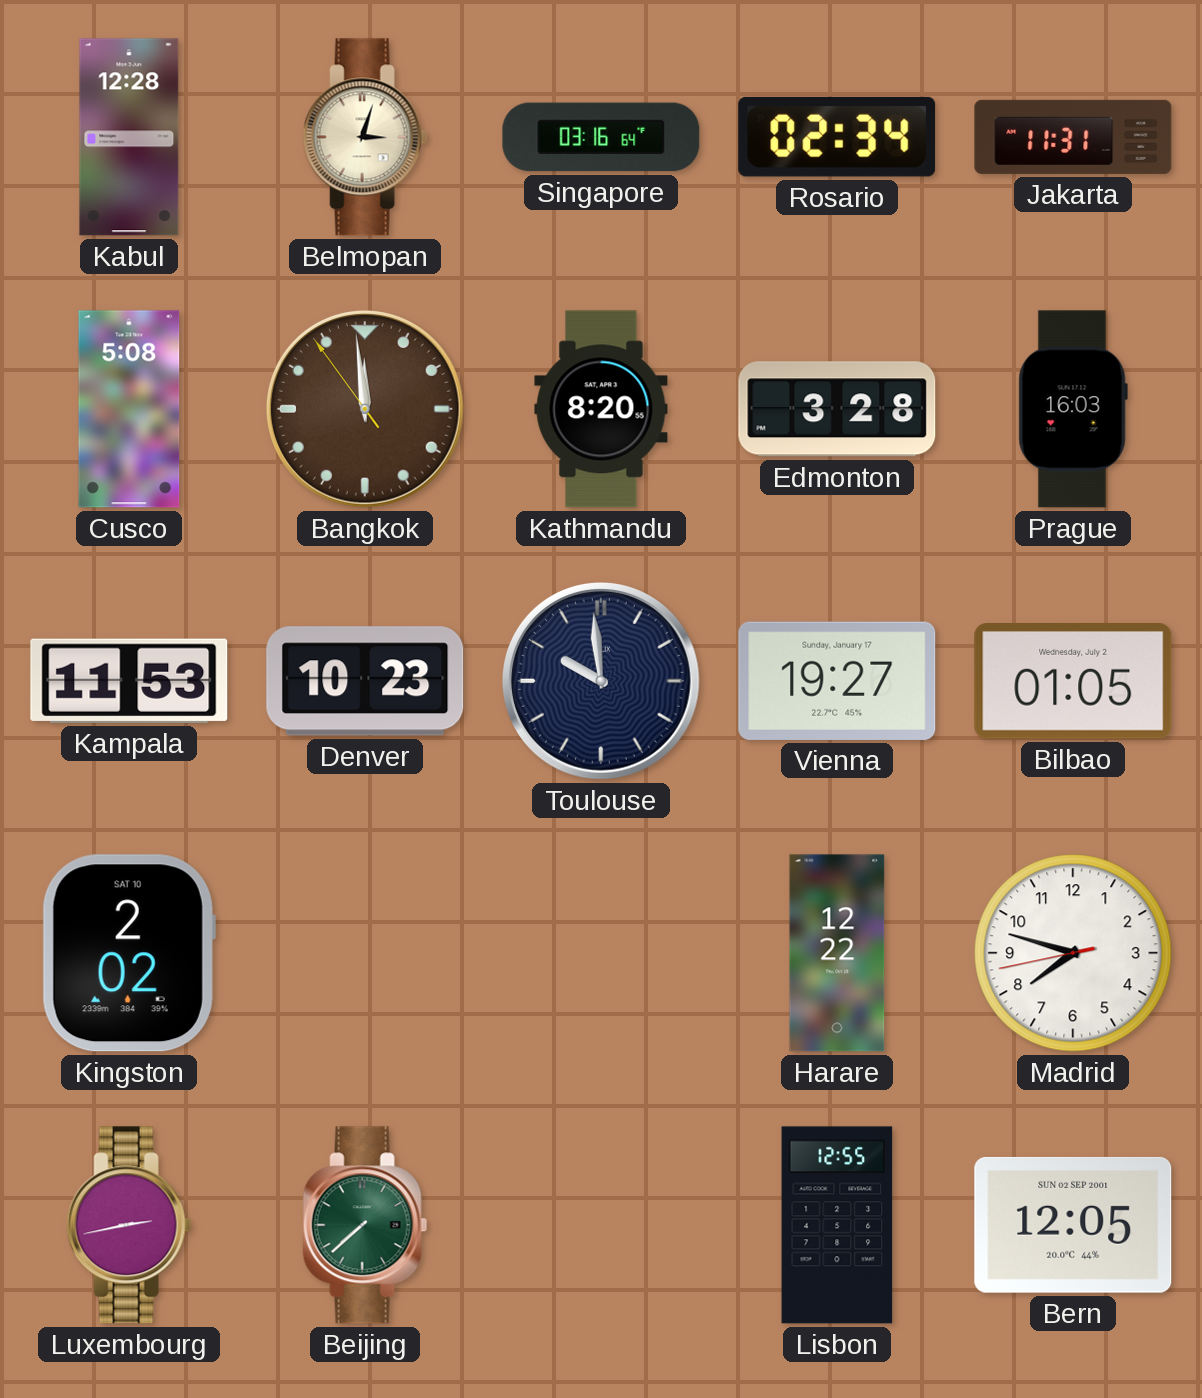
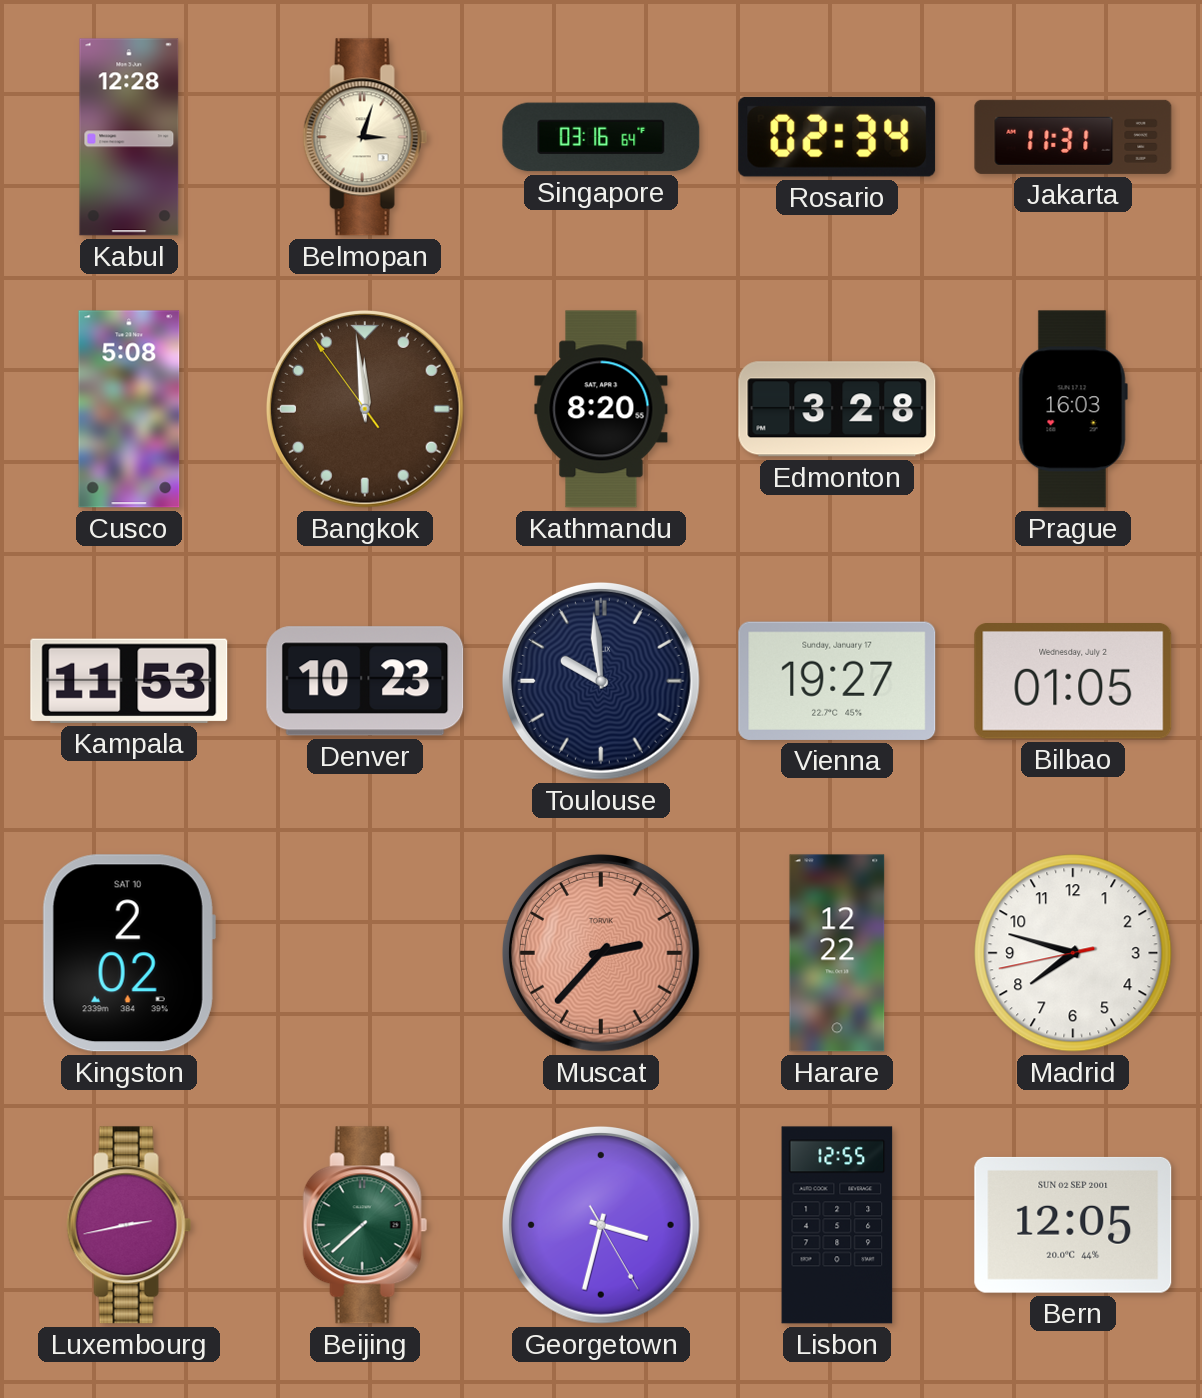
Muscat: none -> 2:37
Georgetown: none -> 3:32
